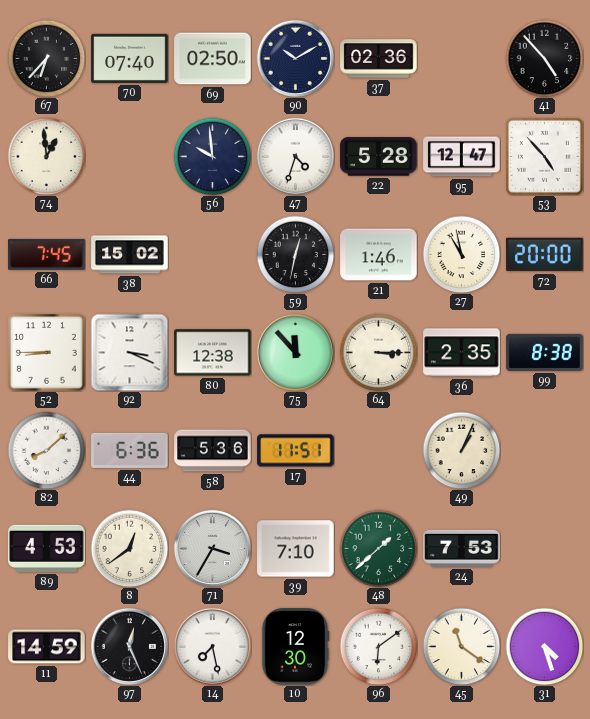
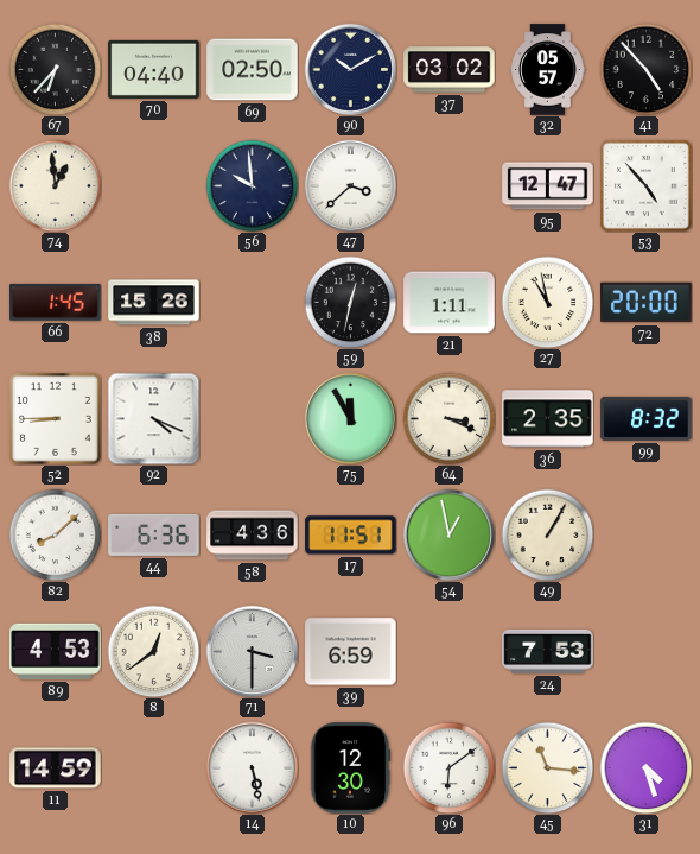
70: 07:40 -> 04:40
37: 02:36 -> 03:02
32: none -> 05:57
47: 4:33 -> 3:38
22: 5:28 -> none
66: 7:45 -> 1:45
38: 15:02 -> 15:26
21: 1:46 -> 1:11
92: 3:19 -> 4:19
80: 12:38 -> none
75: 11:53 -> 11:55
64: 3:15 -> 3:19
99: 8:38 -> 8:32
58: 5:36 -> 4:36
54: none -> 12:58
49: 1:04 -> 1:05
71: 3:35 -> 3:30
39: 7:10 -> 6:59
48: 1:38 -> none
97: 12:26 -> none
14: 7:28 -> 5:28
45: 11:21 -> 11:16
